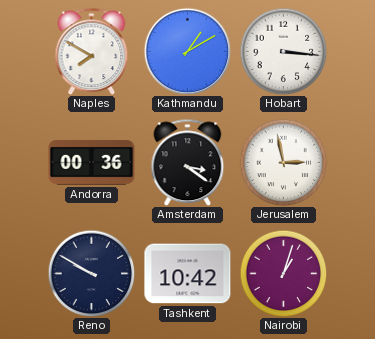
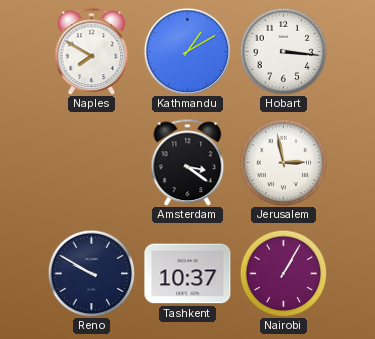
Andorra: 00:36 -> none
Tashkent: 10:42 -> 10:37
Nairobi: 1:03 -> 1:05
